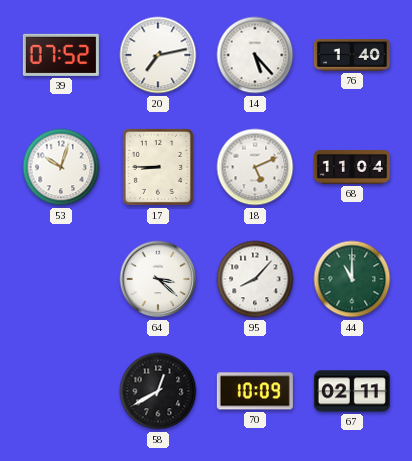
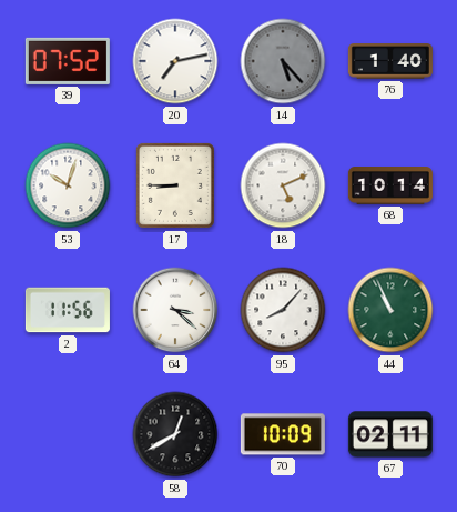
14 dial: white -> grey
68: 11:04 -> 10:14
2: none -> 11:56
44: 11:00 -> 10:56
